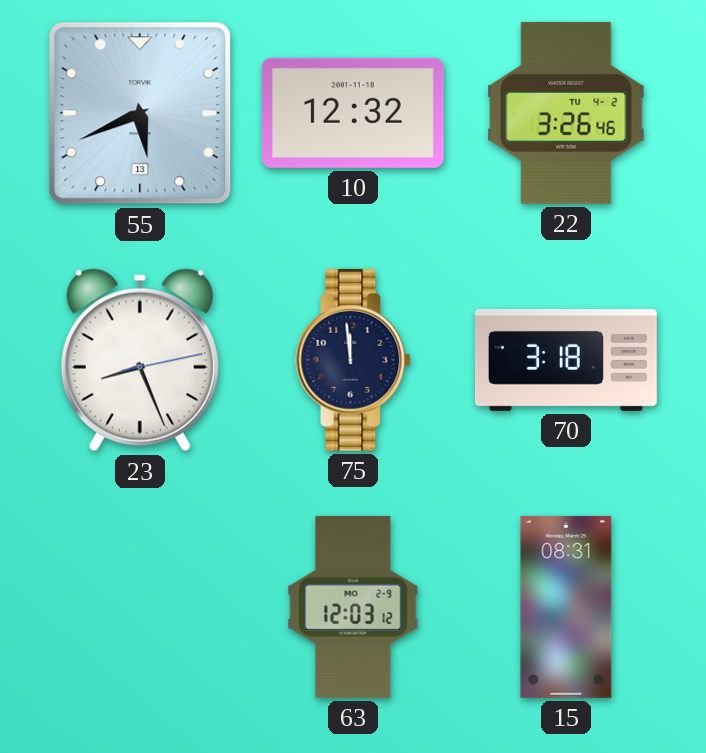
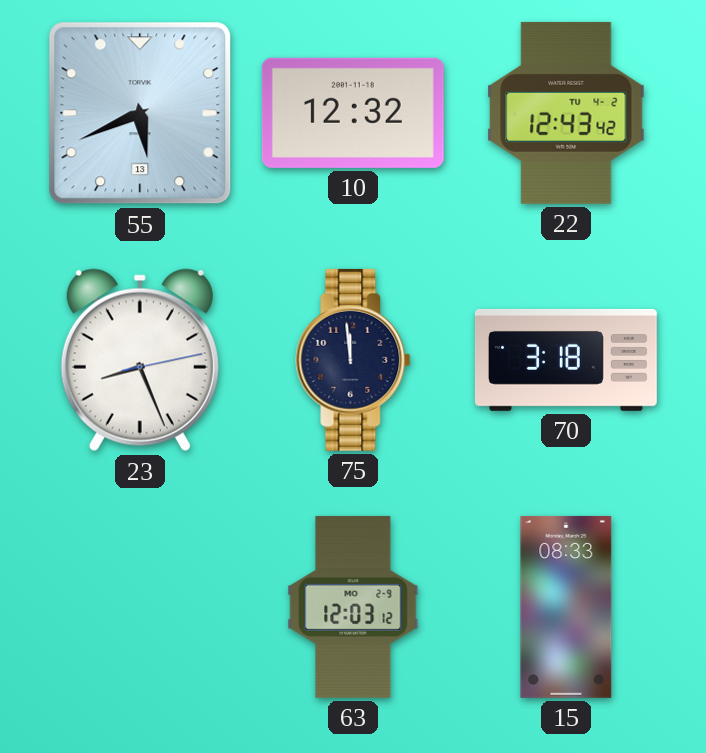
22: 3:26 -> 12:43
15: 08:31 -> 08:33
